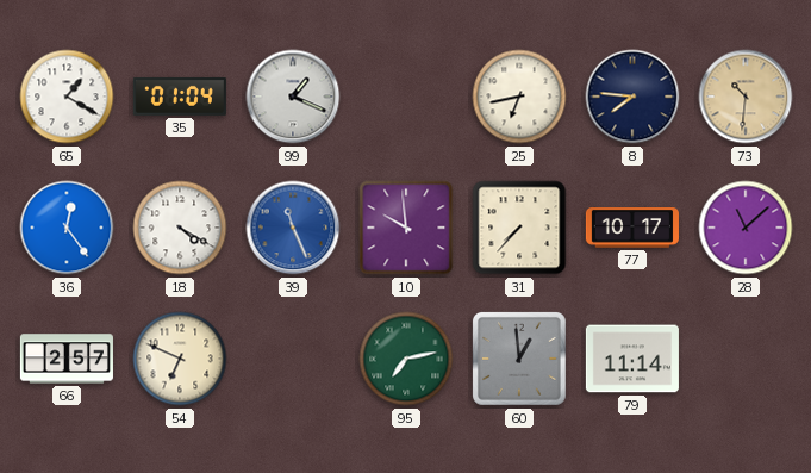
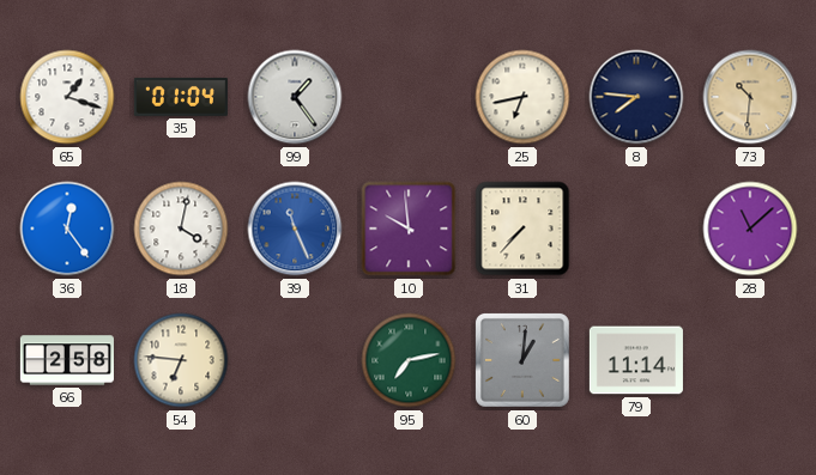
65: 1:20 -> 1:18
99: 1:19 -> 1:24
18: 4:20 -> 4:02
77: 10:17 -> none
66: 2:57 -> 2:58
54: 6:49 -> 6:46
60: 12:59 -> 1:01
